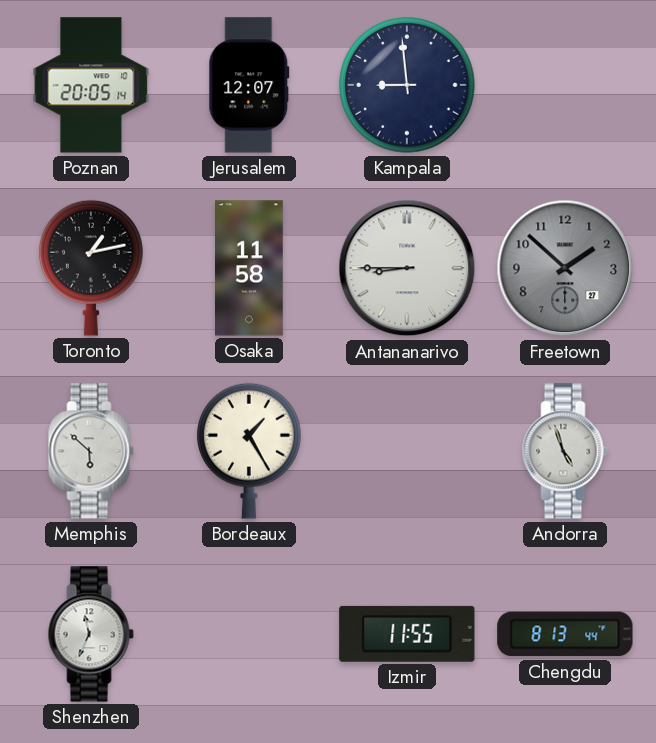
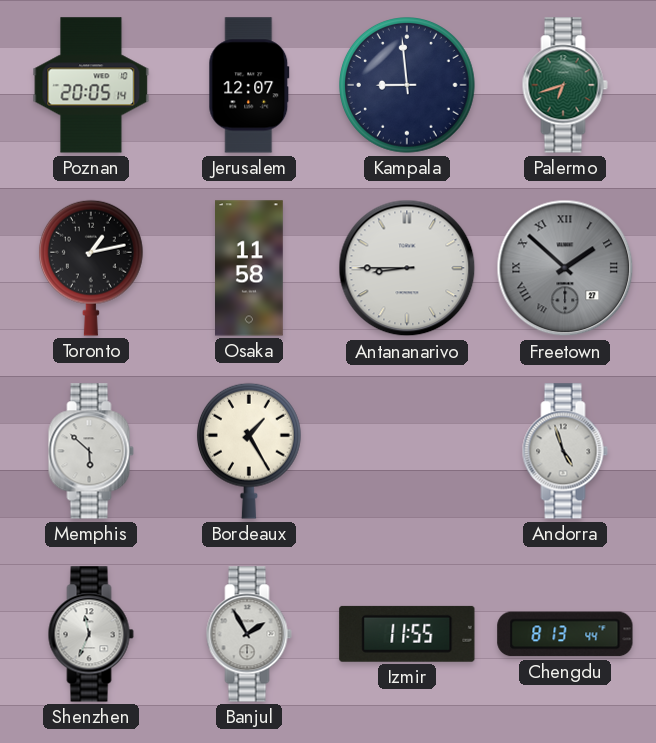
Palermo: none -> 6:42
Freetown numerals: Arabic -> Roman
Banjul: none -> 1:55
